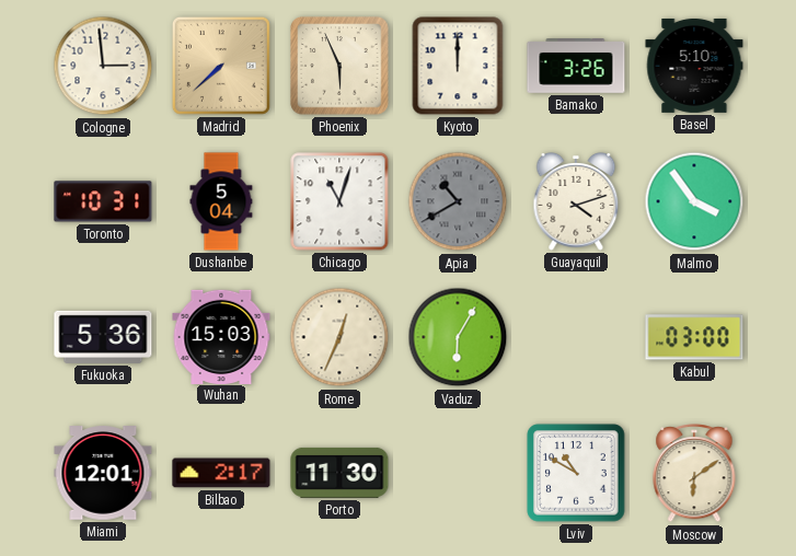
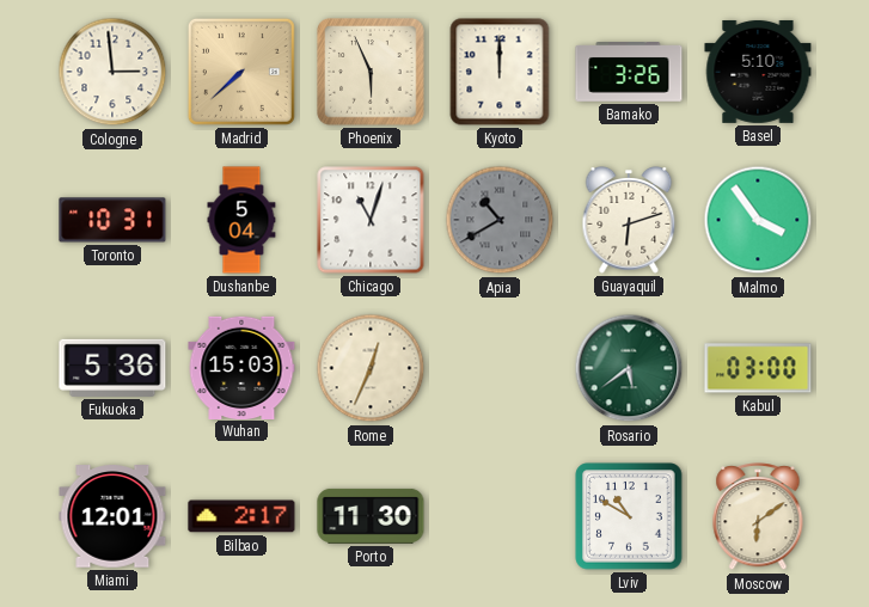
Guayaquil: 4:12 -> 6:12
Vaduz: 6:05 -> none
Rosario: none -> 5:39
